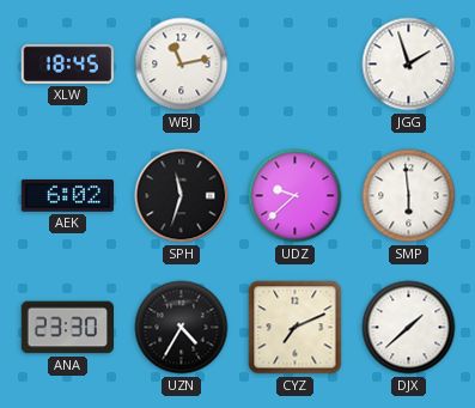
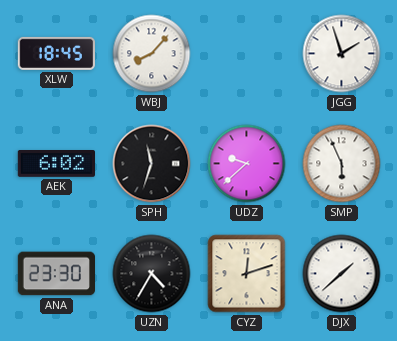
WBJ: 11:13 -> 8:07
SMP: 5:59 -> 5:56
CYZ: 7:11 -> 12:12
